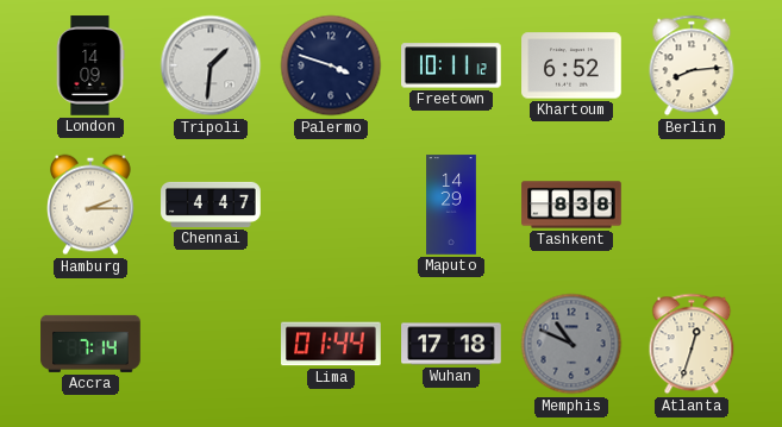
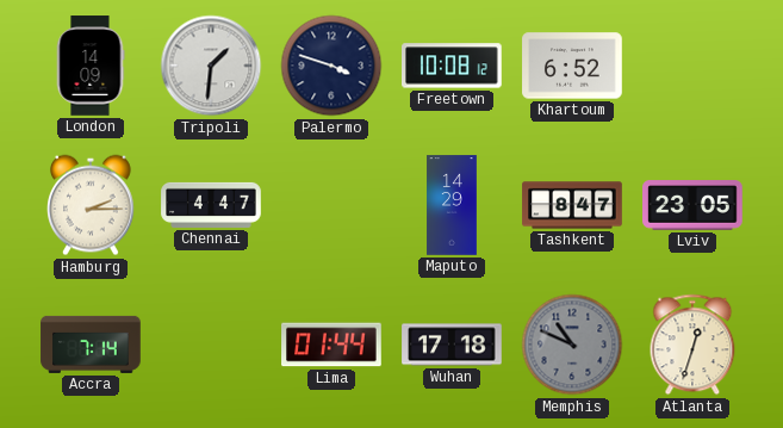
Freetown: 10:11 -> 10:08
Berlin: 8:14 -> none
Tashkent: 8:38 -> 8:47
Lviv: none -> 23:05
